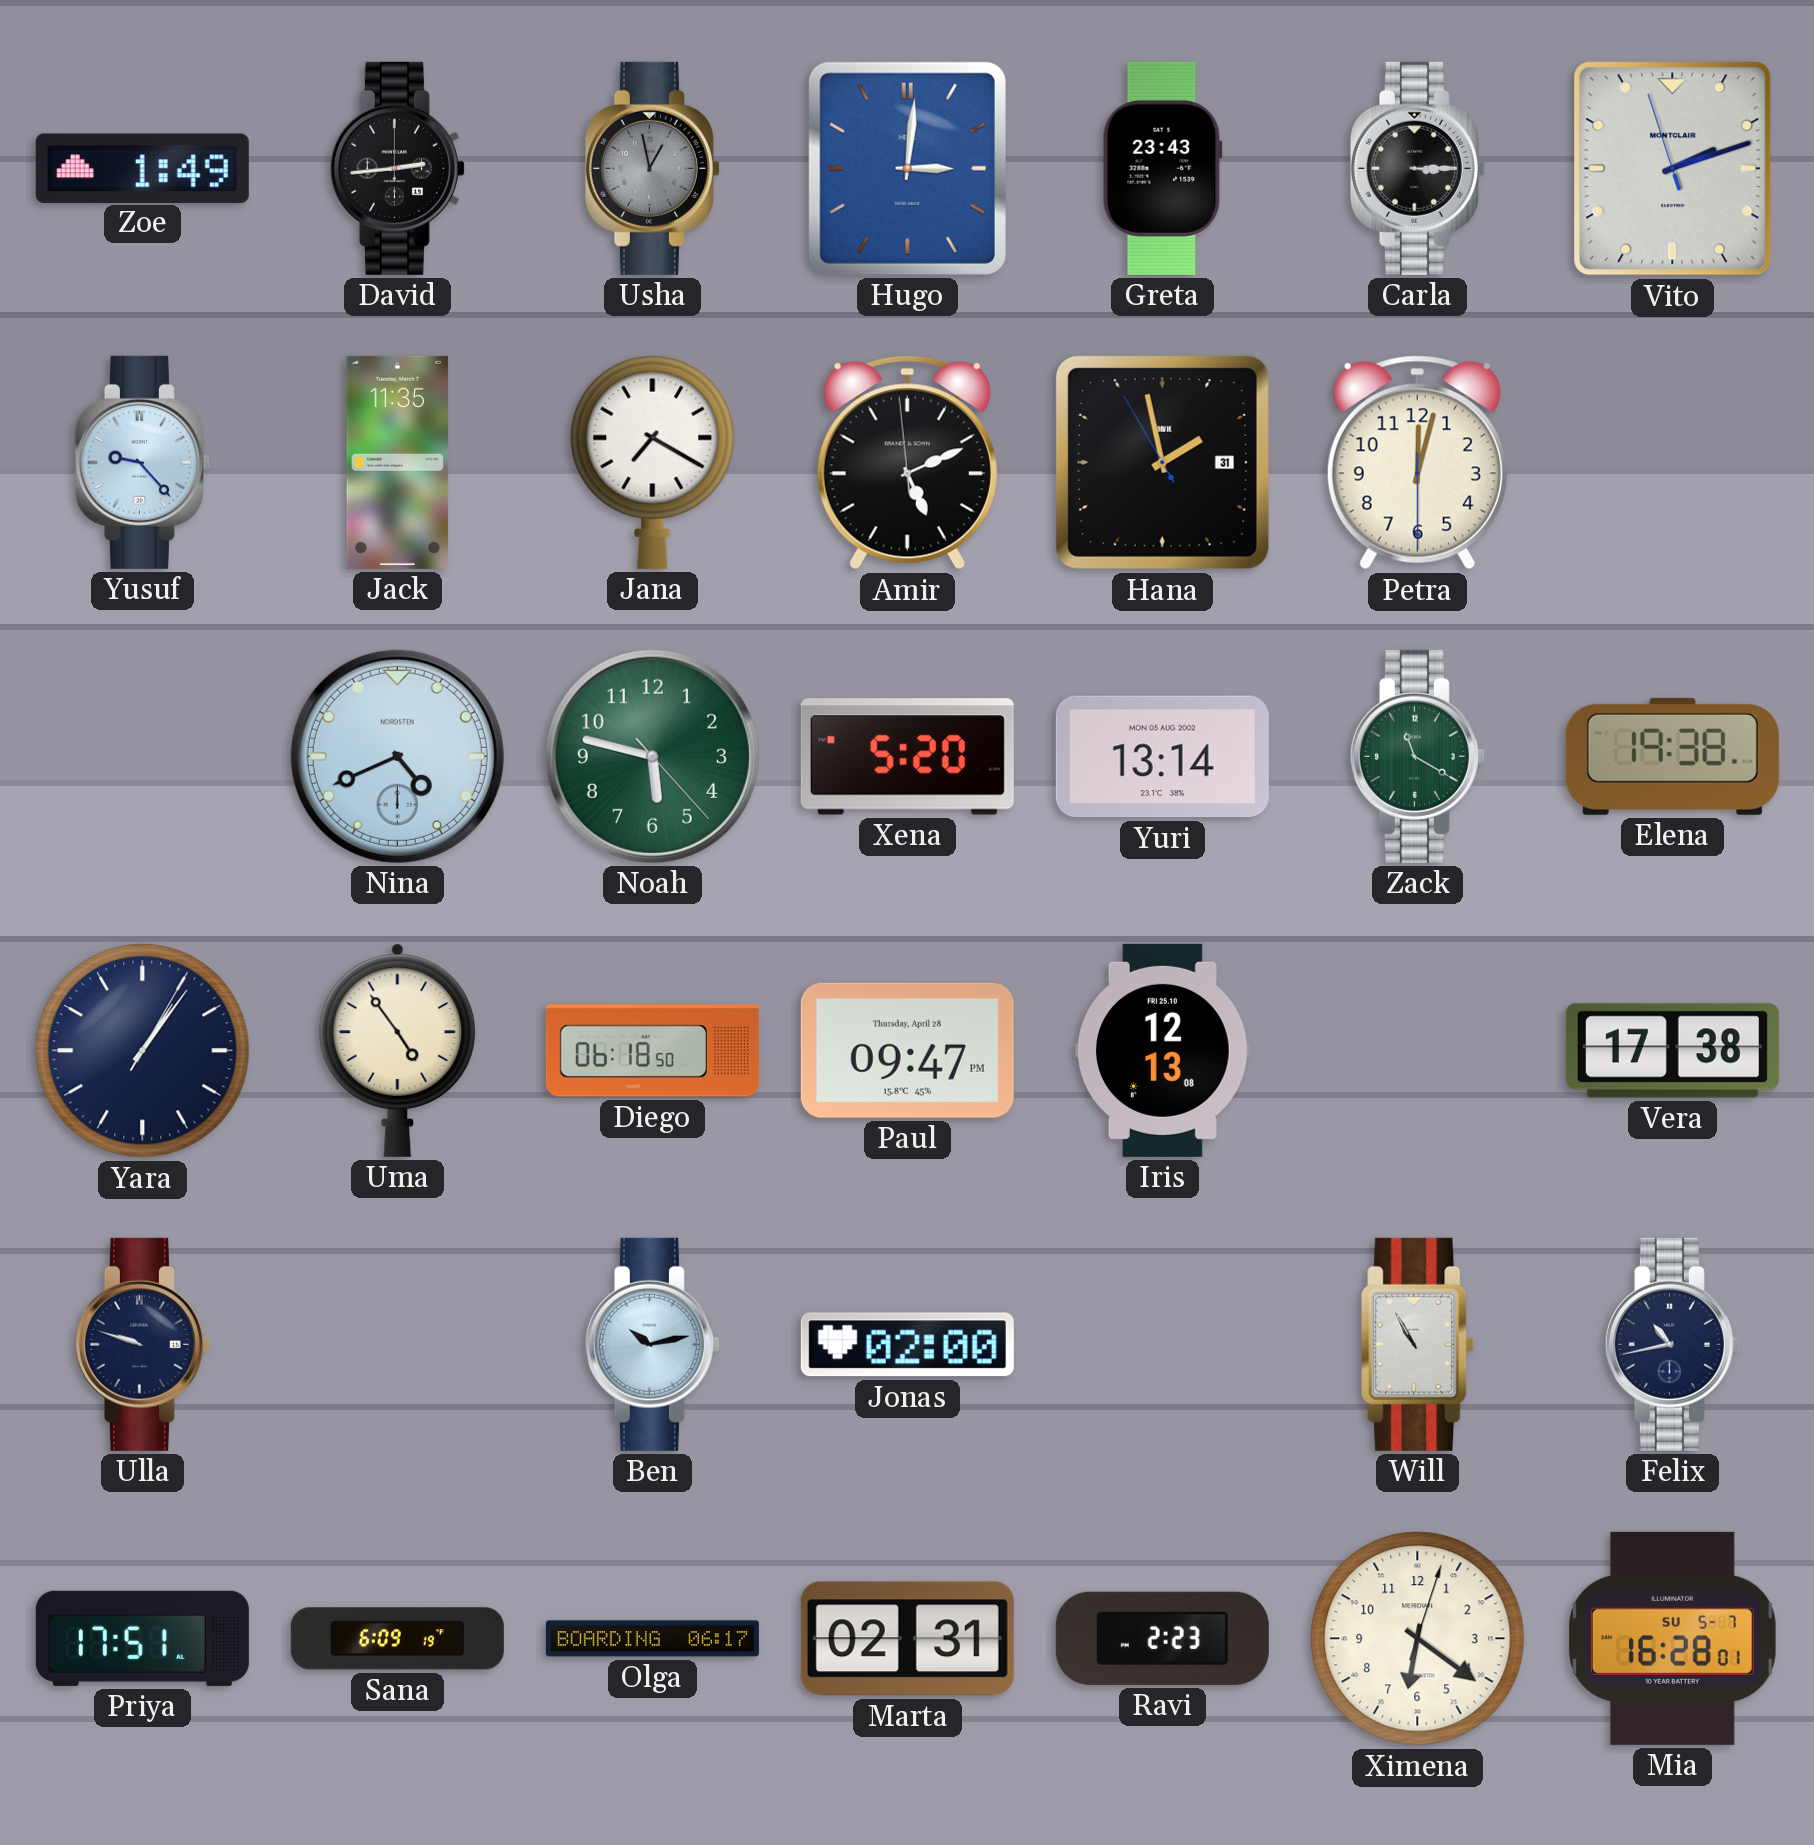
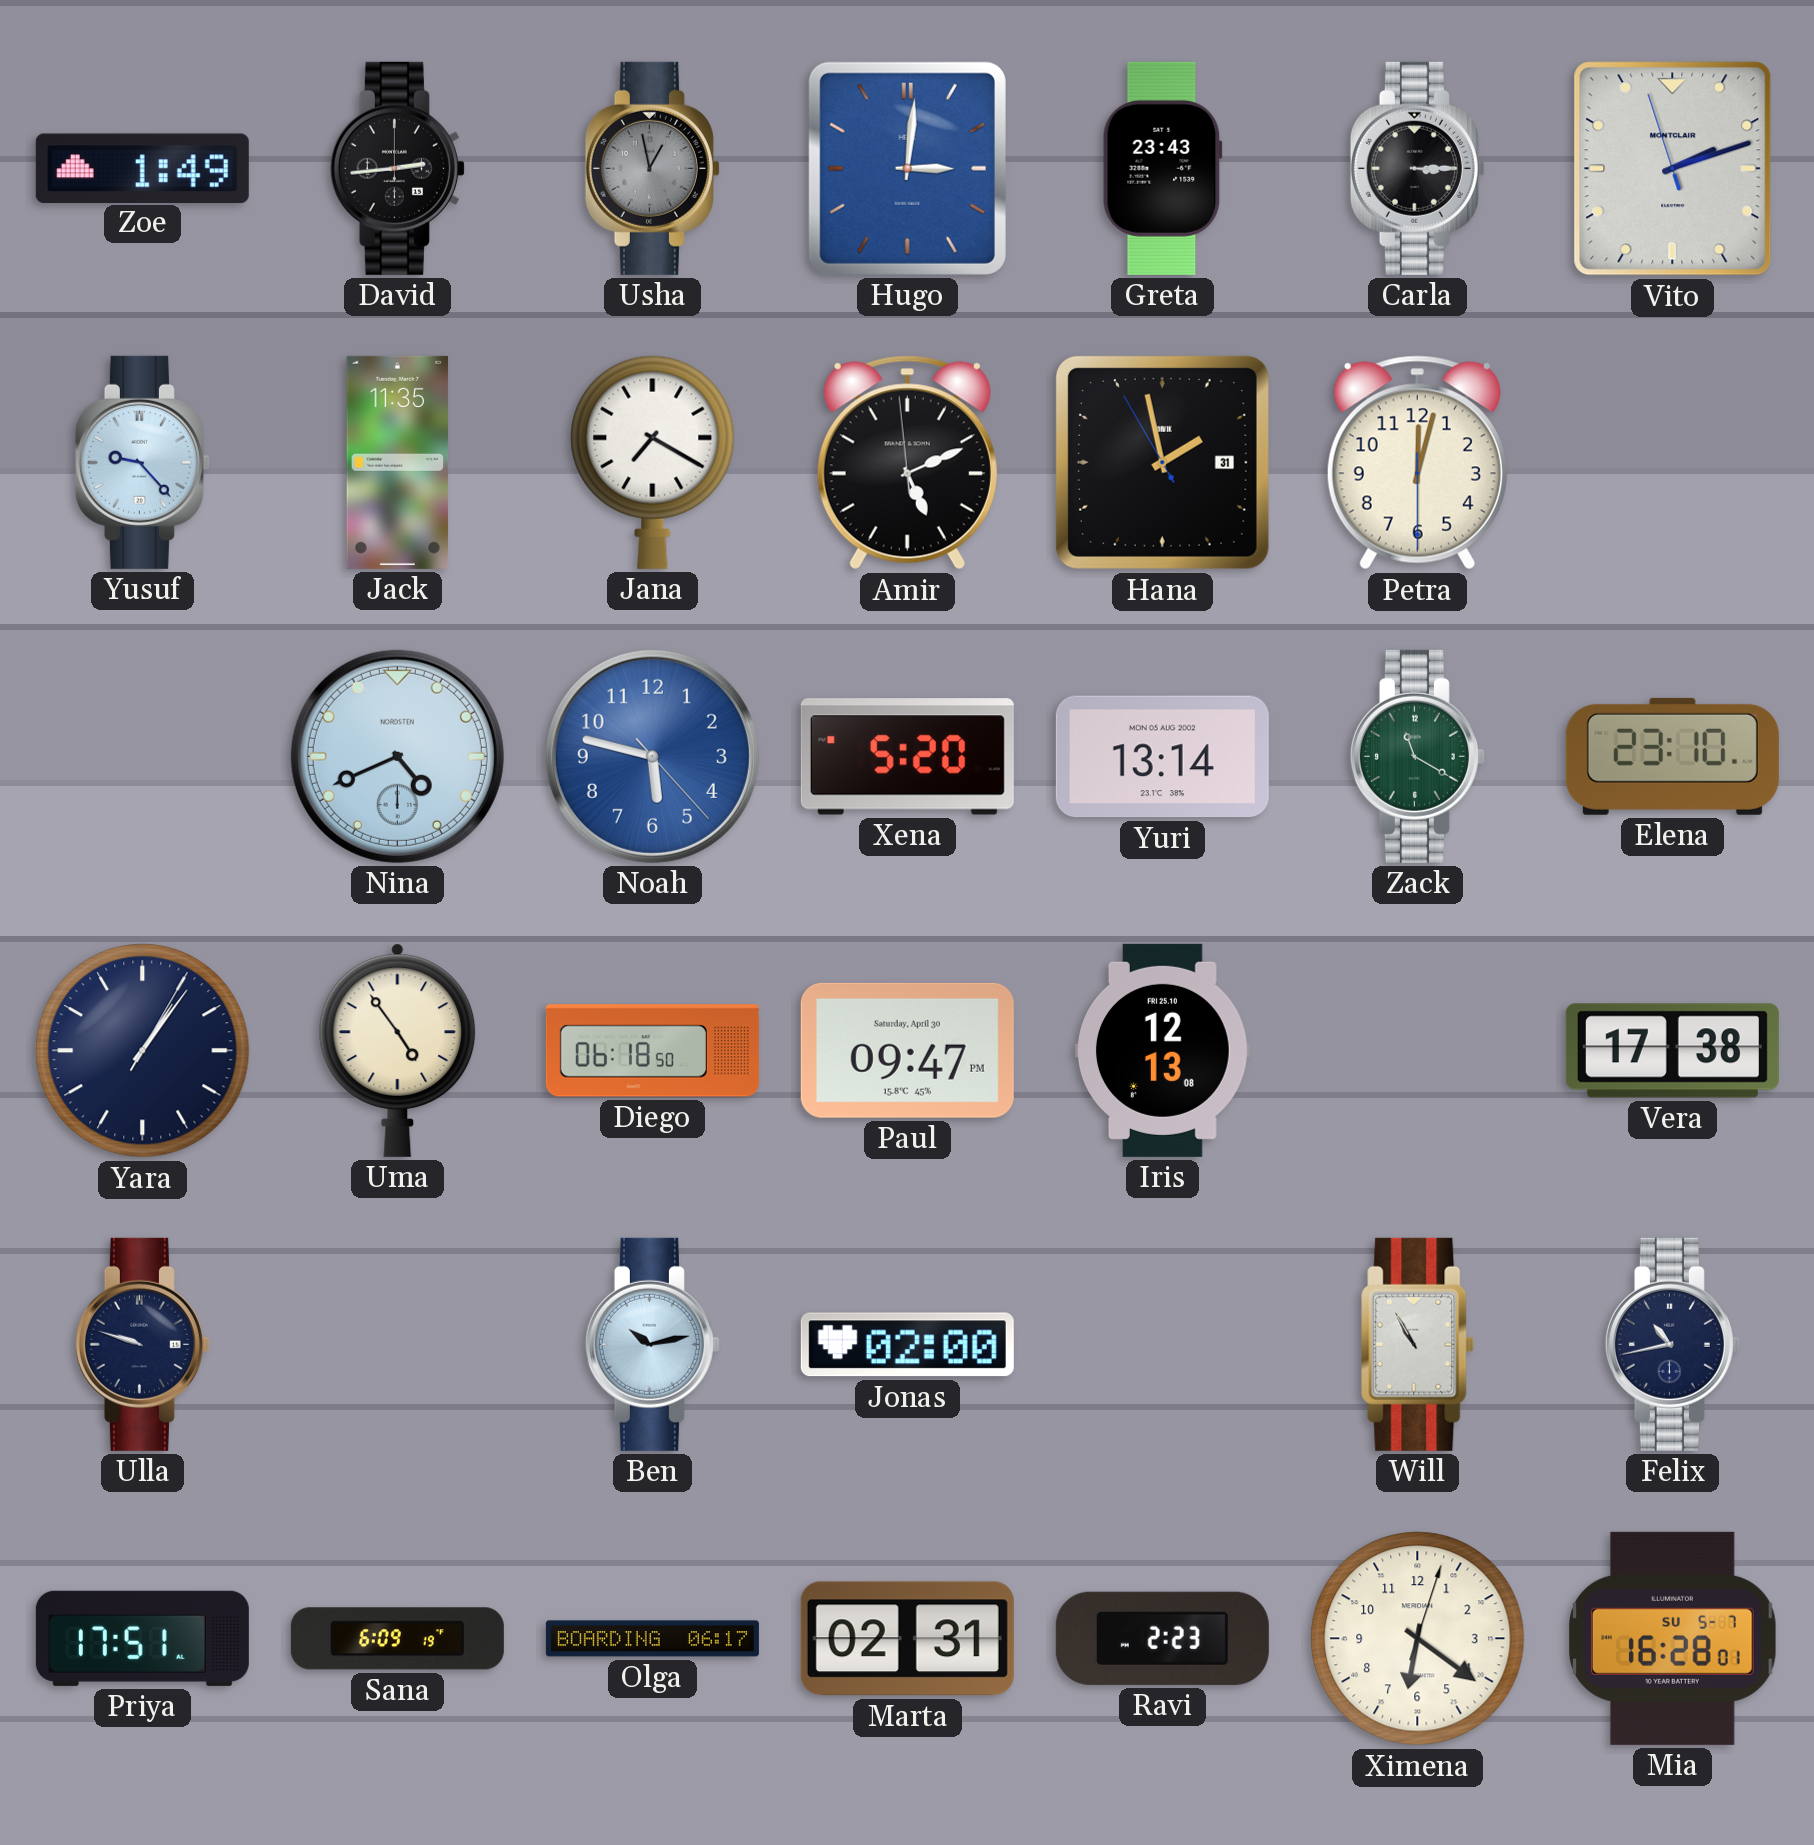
Noah dial: green -> blue
Elena: 19:38 -> 23:10
Paul date: Thursday, April 28 -> Saturday, April 30
